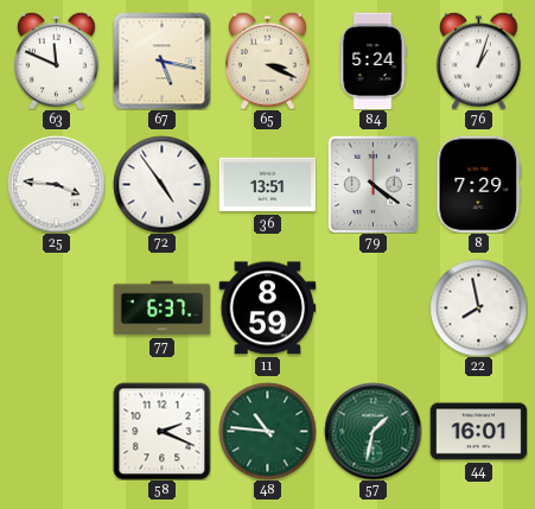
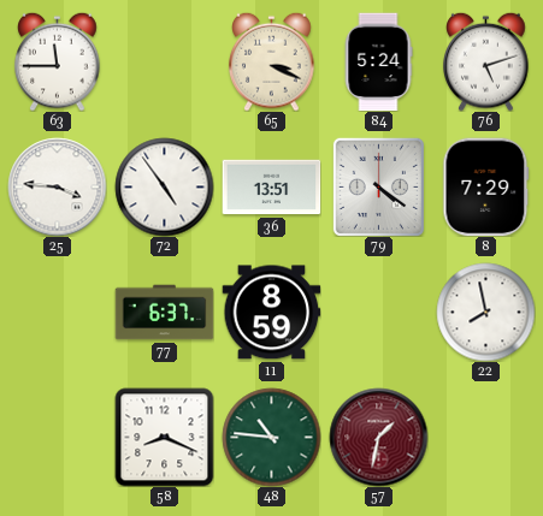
63: 11:49 -> 11:45
67: 5:17 -> none
76: 1:03 -> 5:12
58: 2:19 -> 8:19
57 dial: green -> burgundy
44: 16:01 -> none
